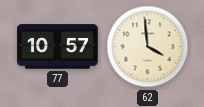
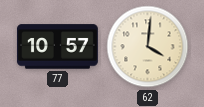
62: 3:59 -> 4:01
